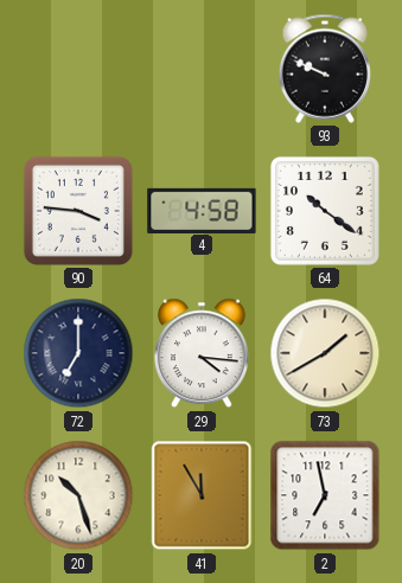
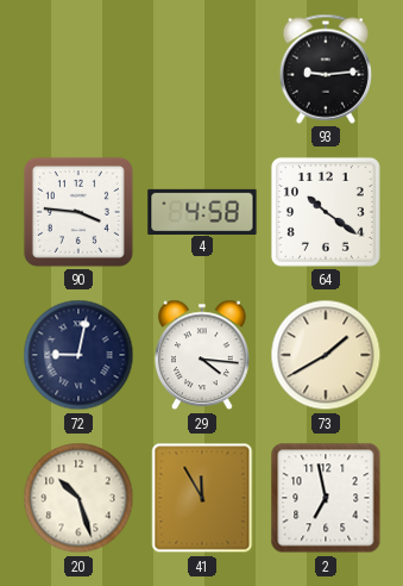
93: 9:49 -> 9:14
72: 7:00 -> 9:02
